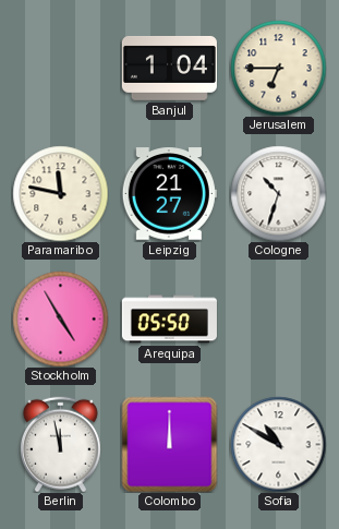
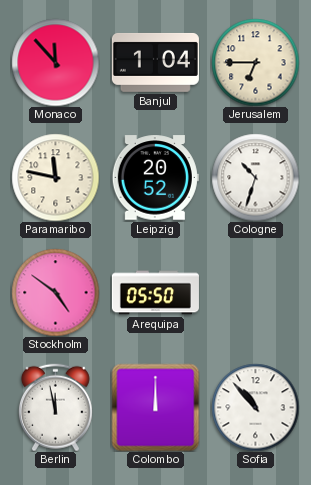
Monaco: none -> 11:53
Leipzig: 21:27 -> 20:52
Stockholm: 4:55 -> 4:51
Sofia: 10:50 -> 10:53
